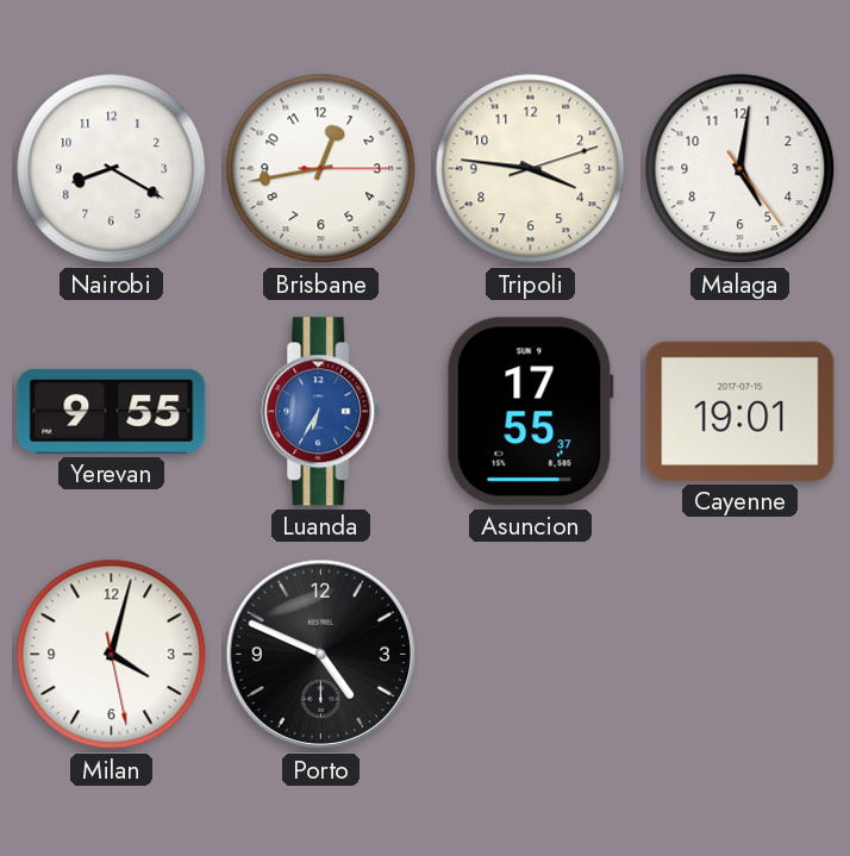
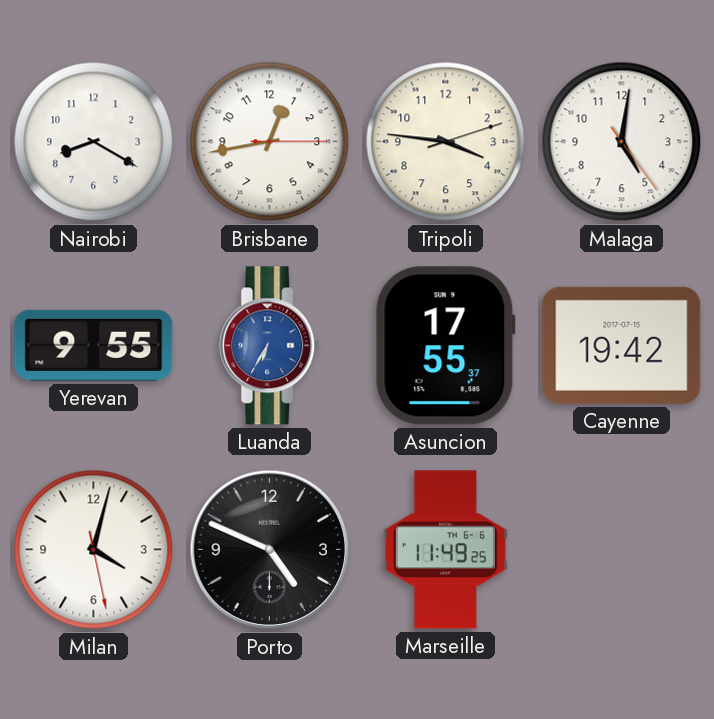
Cayenne: 19:01 -> 19:42
Marseille: none -> 11:49
